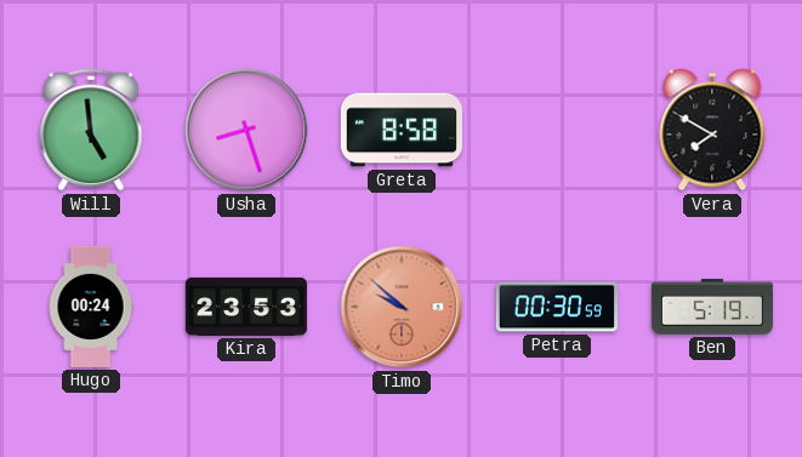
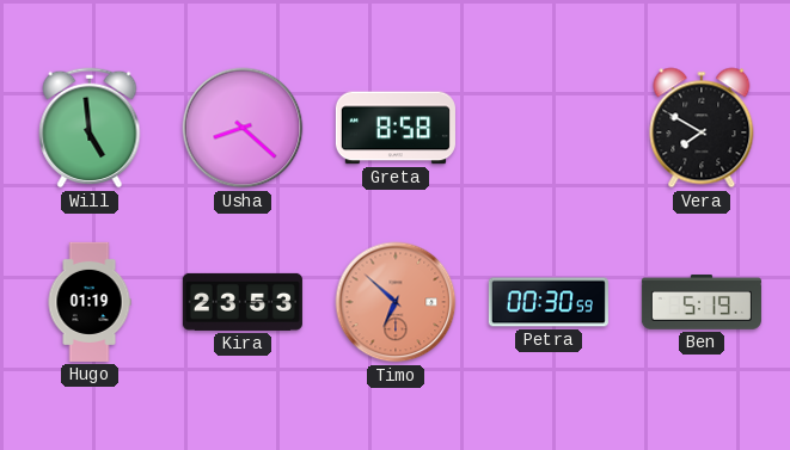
Usha: 8:27 -> 8:22
Hugo: 00:24 -> 01:19
Timo: 9:52 -> 6:52
